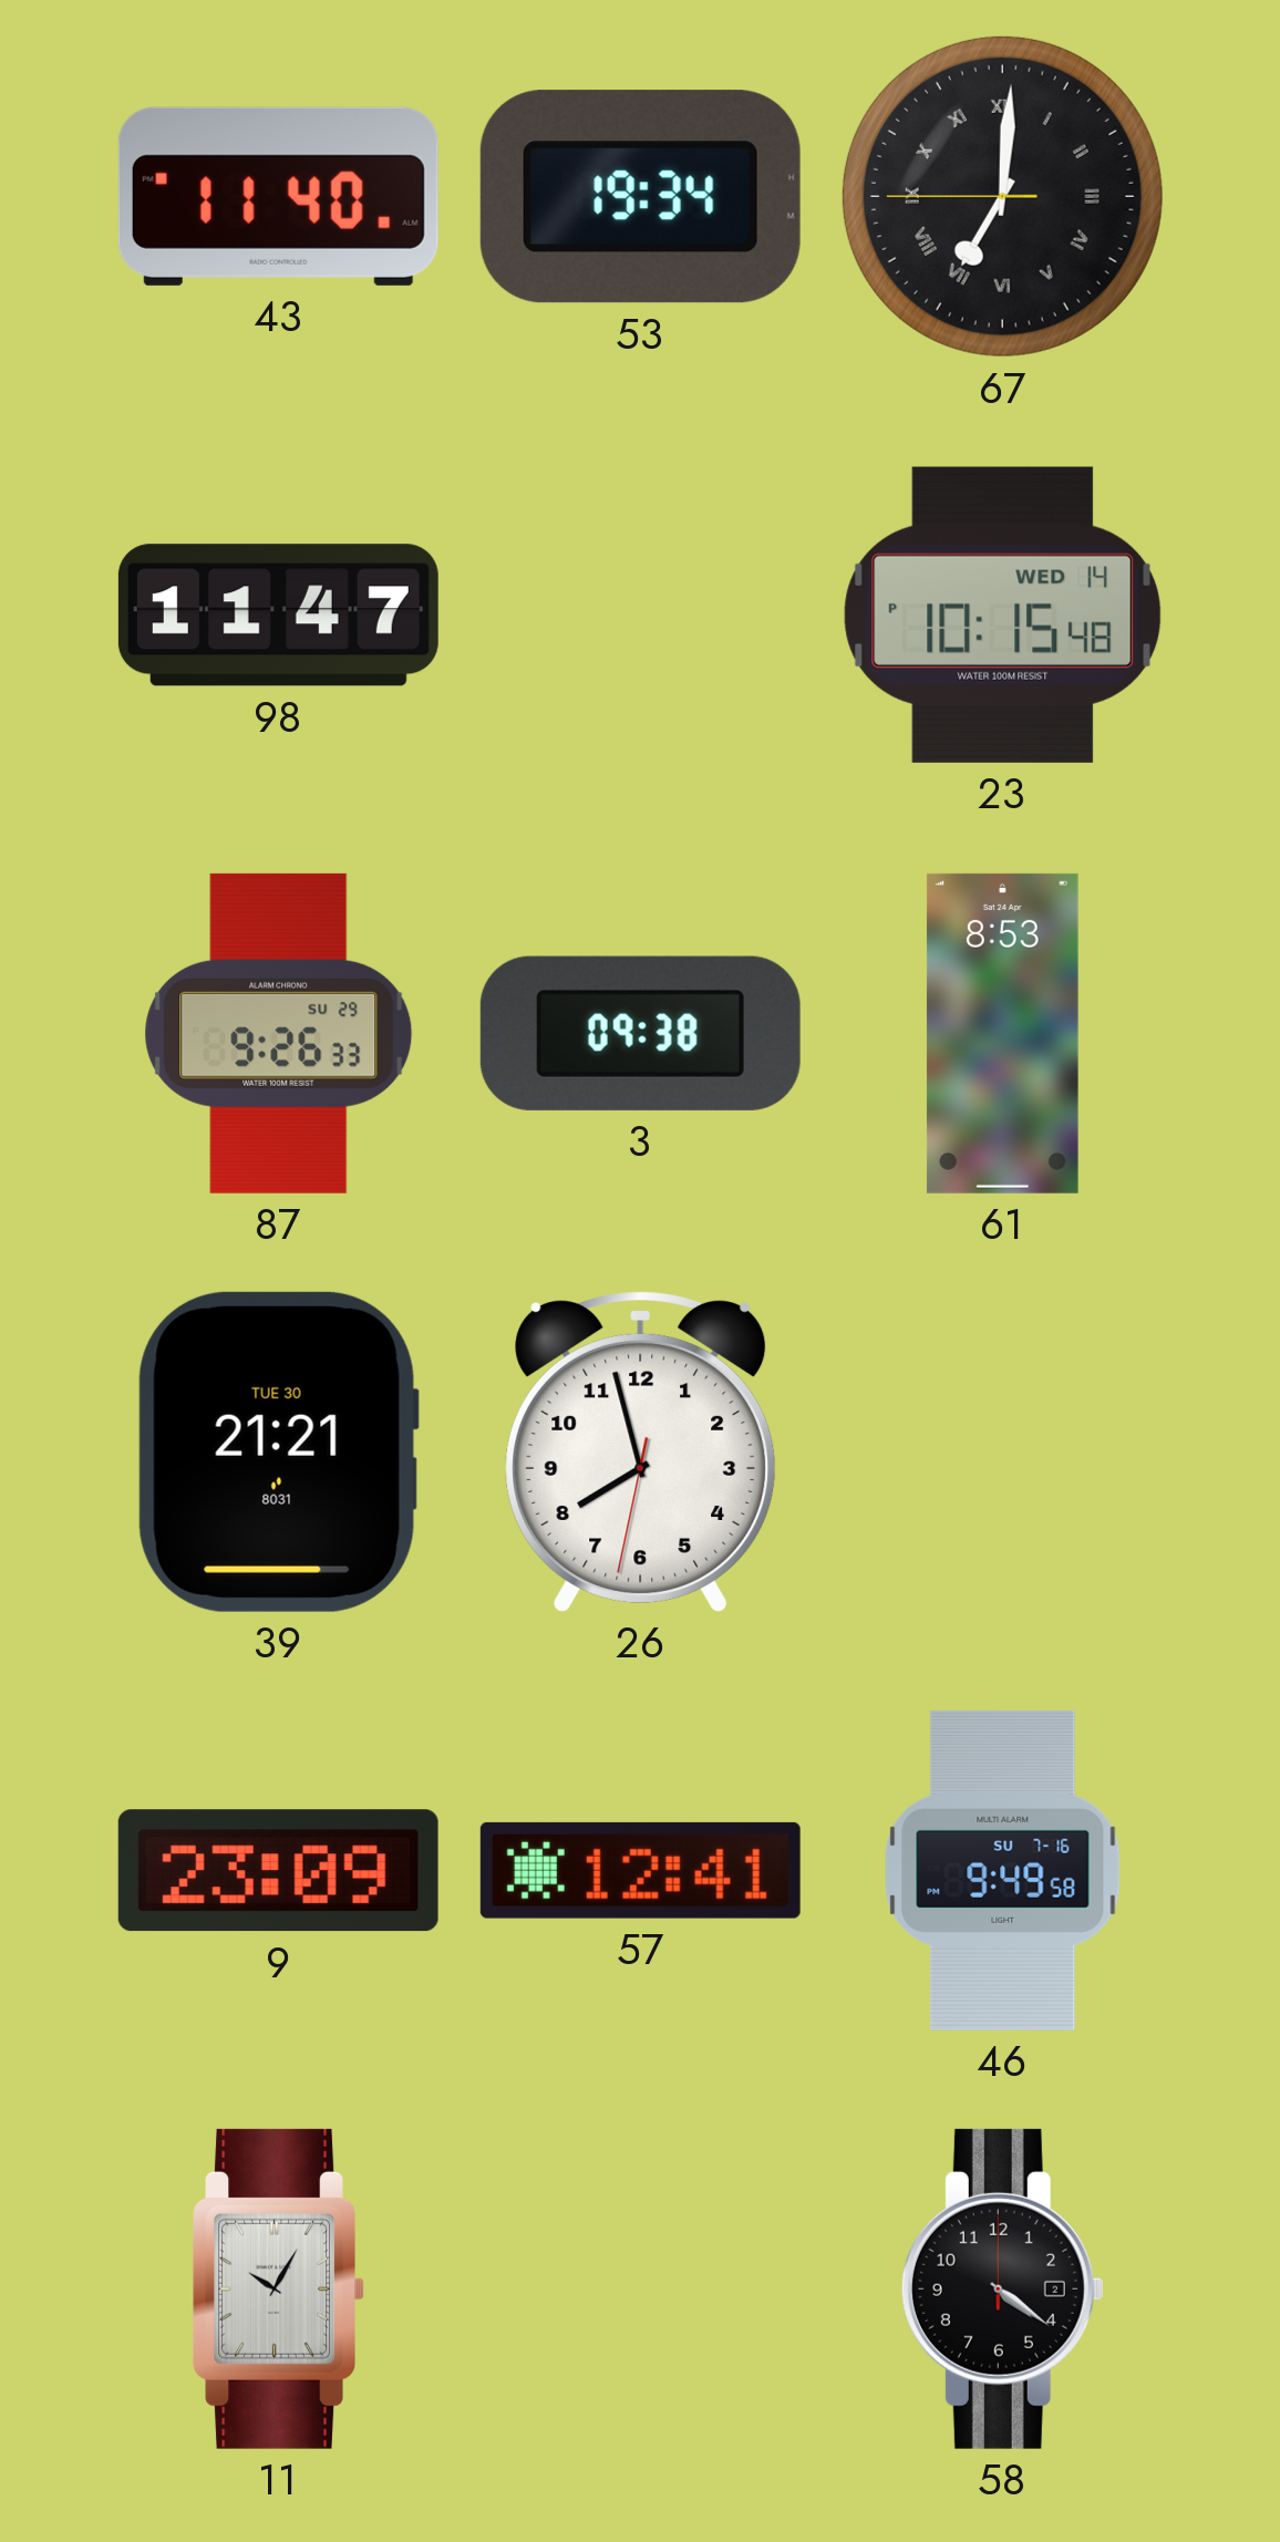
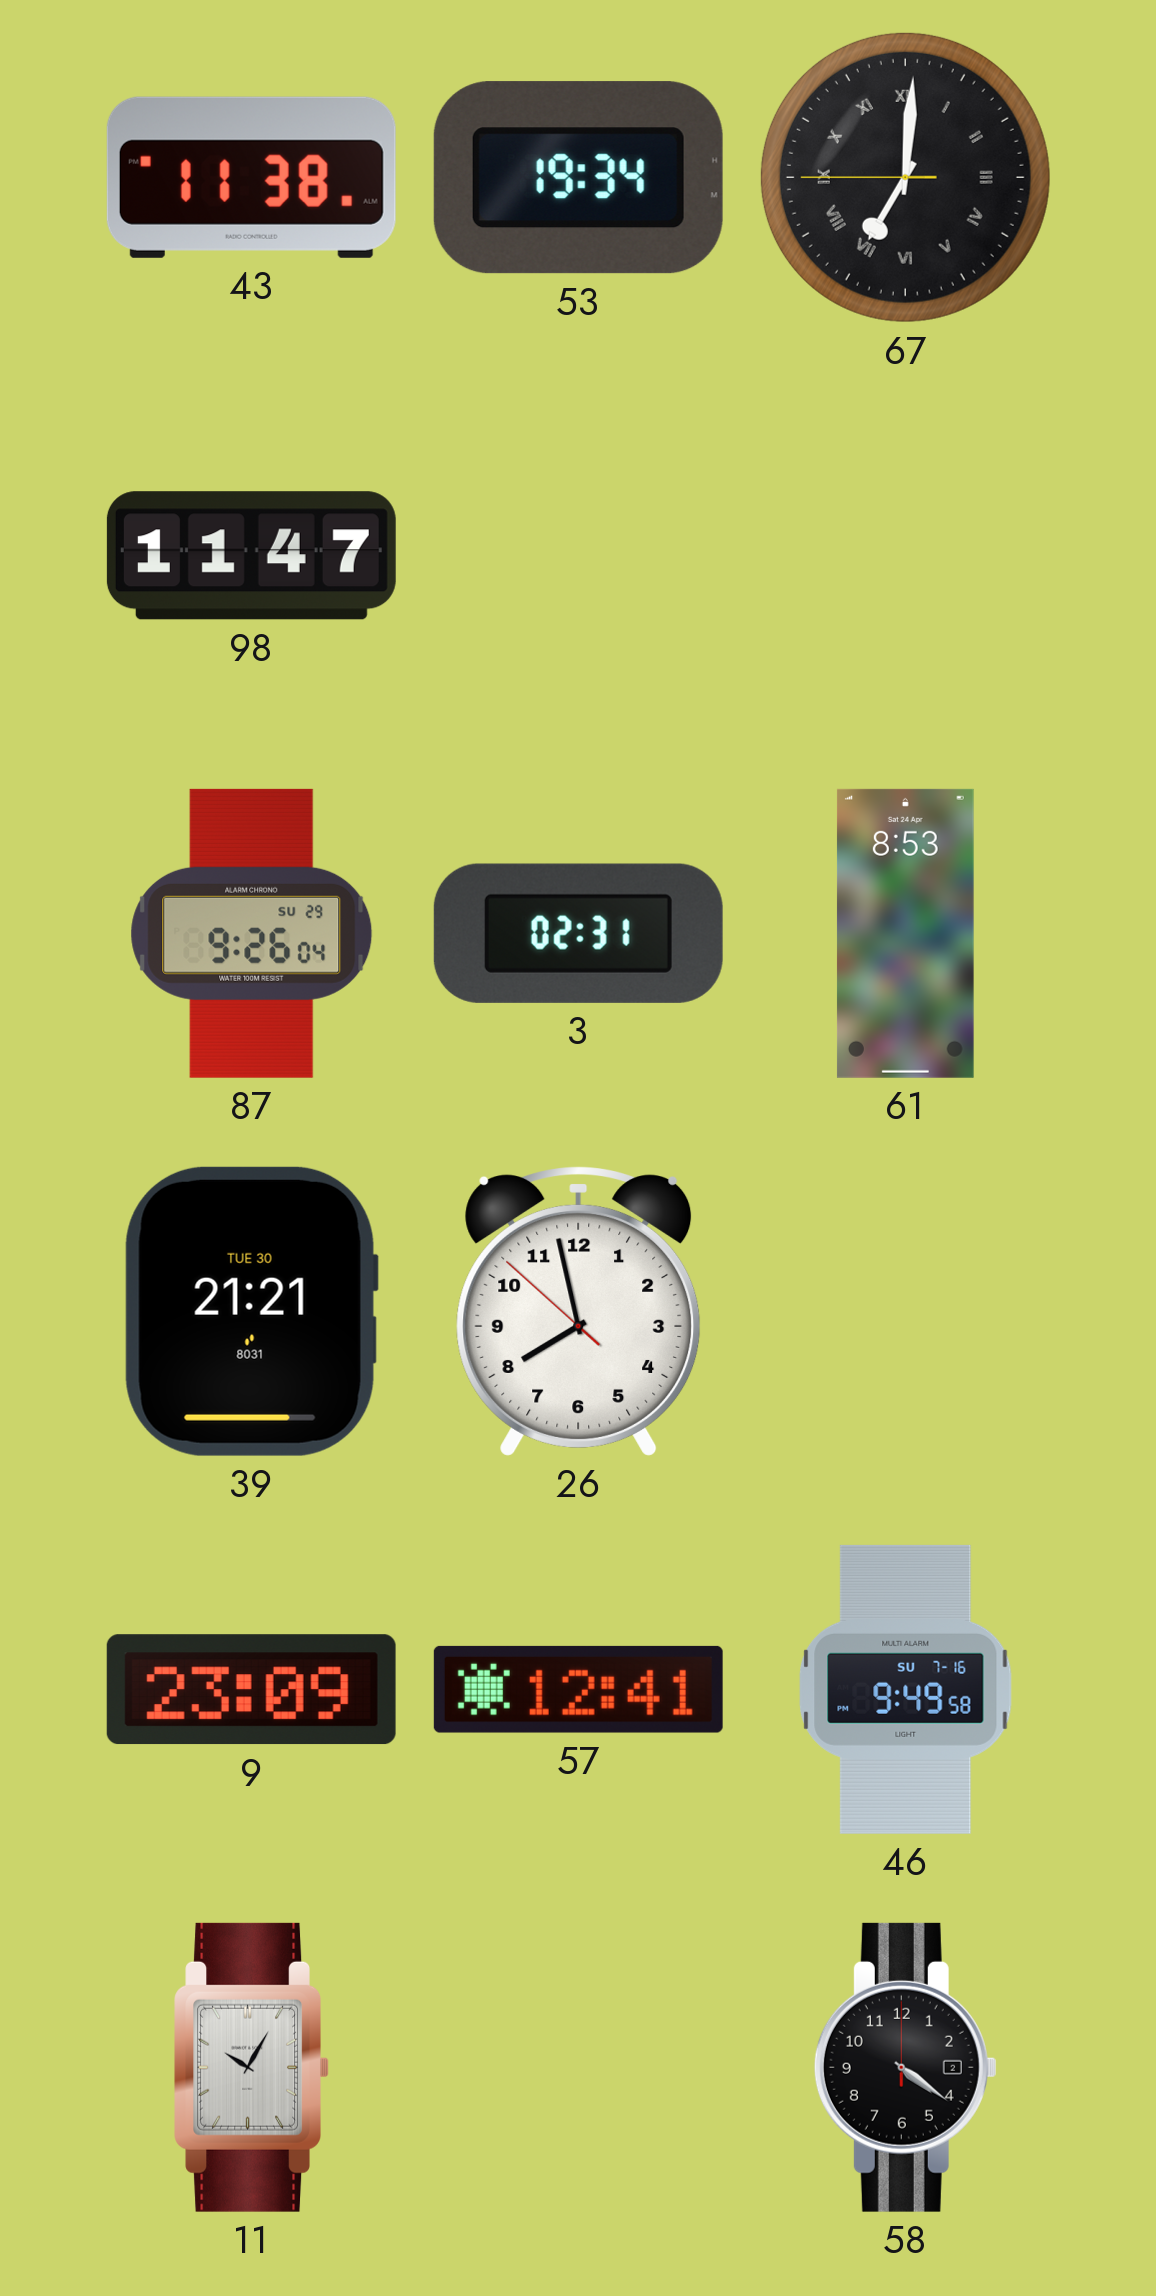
43: 11:40 -> 11:38
23: 10:15 -> none
87: 9:26:33 -> 9:26:04
3: 09:38 -> 02:31
26: 7:57:32 -> 7:57:52
